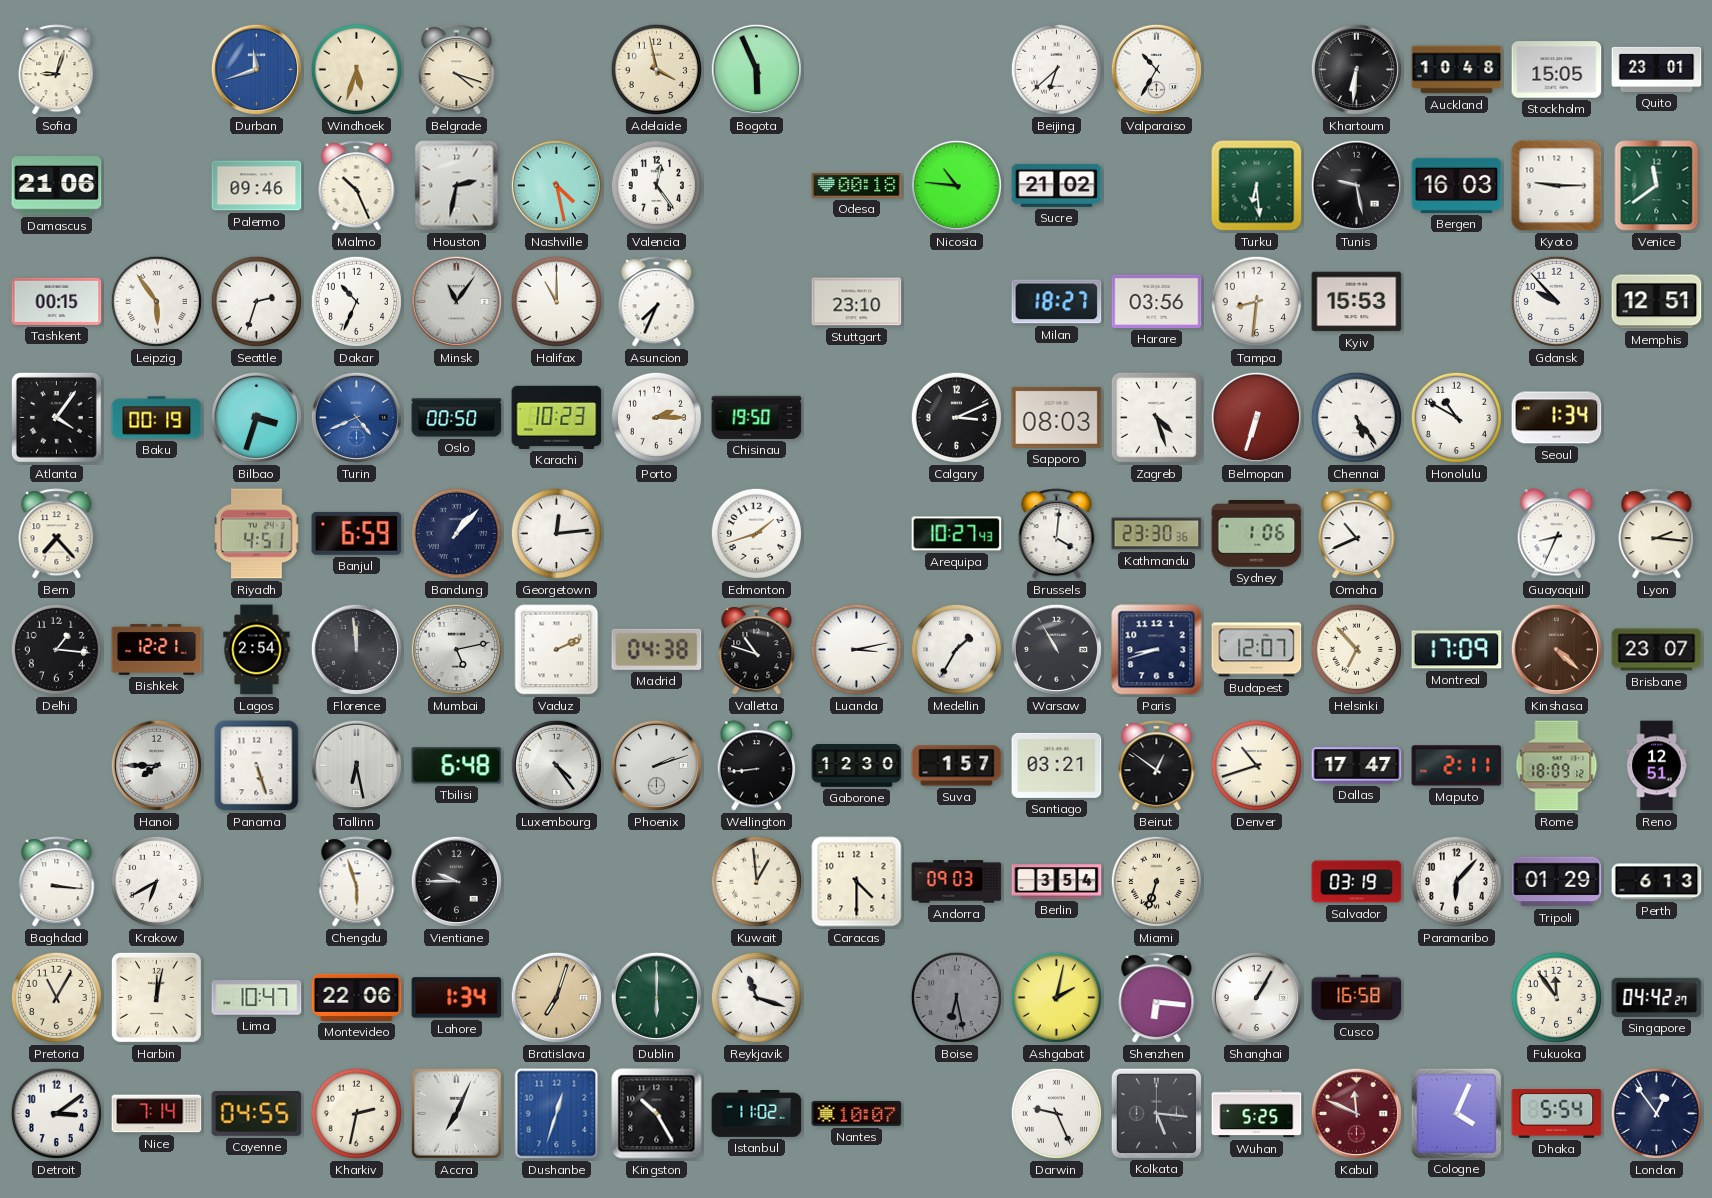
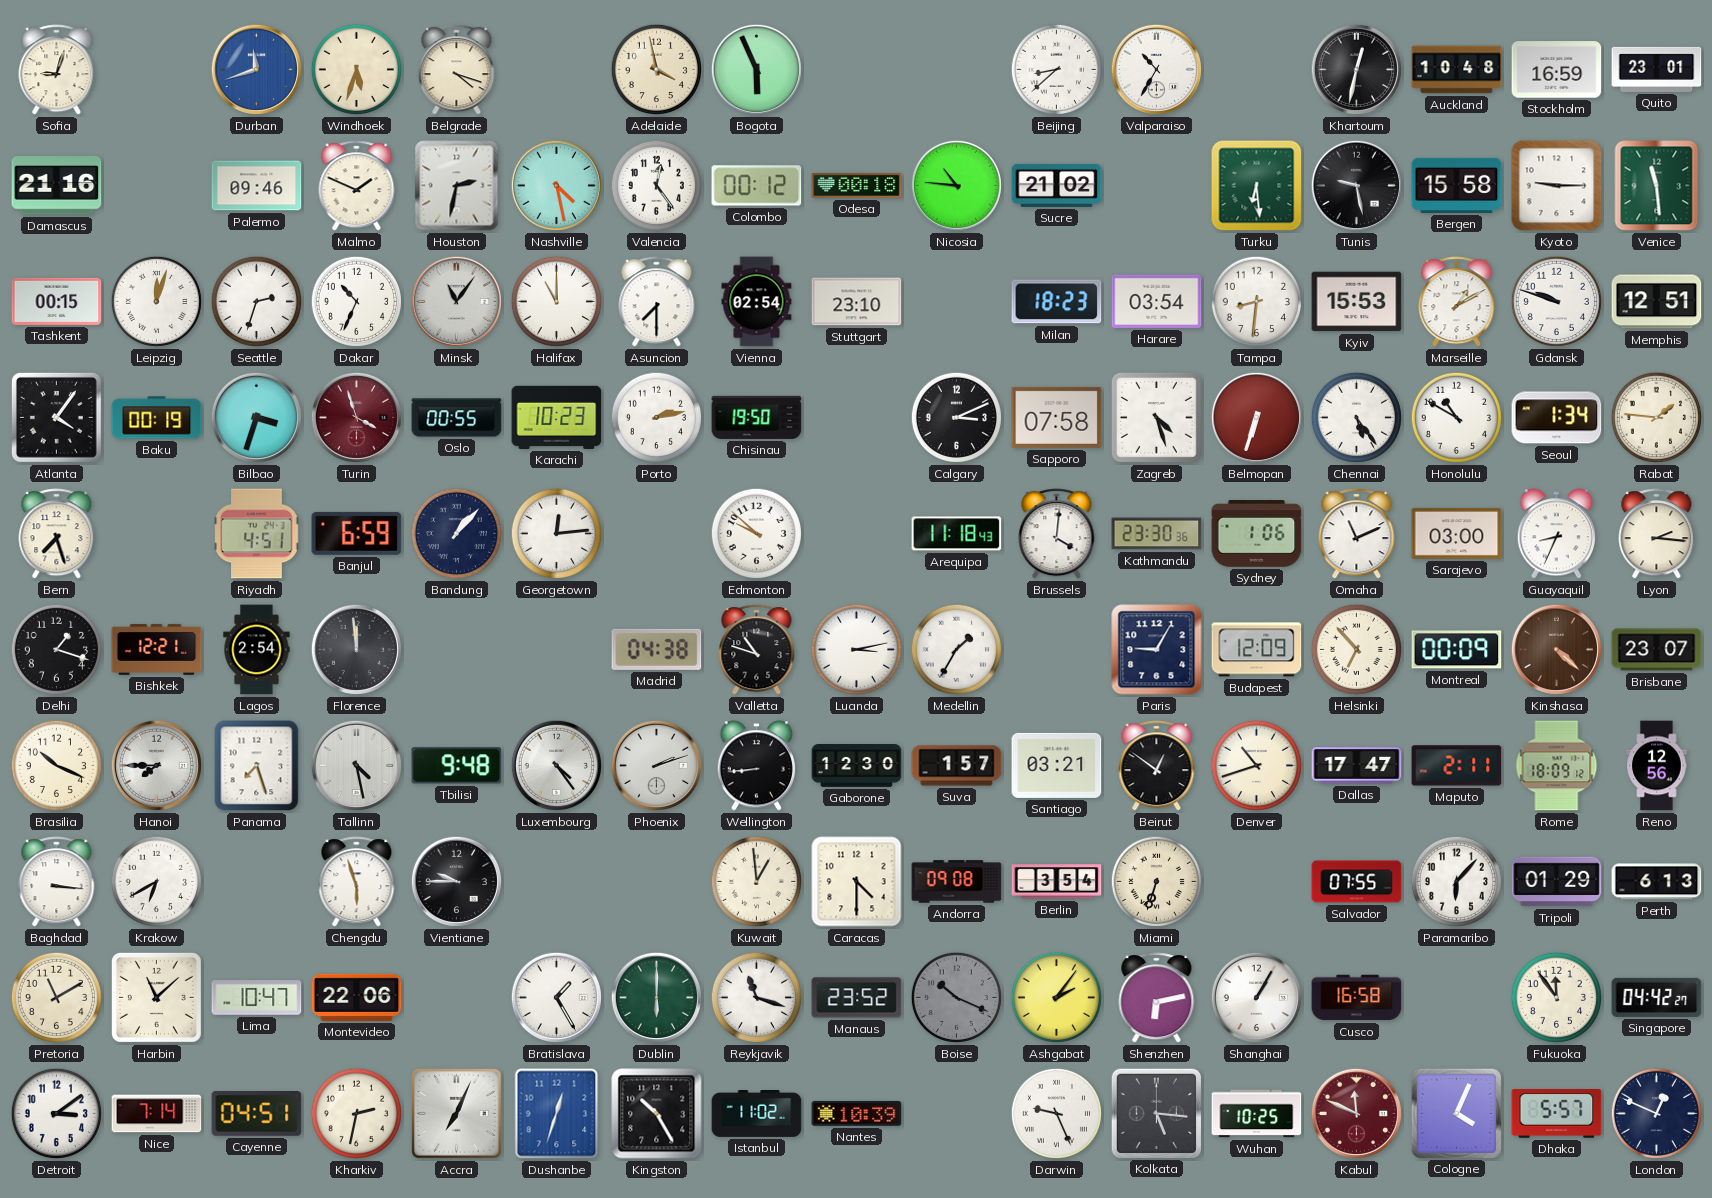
Beijing: 6:38 -> 8:38
Khartoum: 6:31 -> 12:32
Stockholm: 15:05 -> 16:59
Damascus: 21:06 -> 21:16
Malmo: 10:26 -> 1:49
Colombo: none -> 00:12
Bergen: 16:03 -> 15:58
Venice: 11:39 -> 11:29
Leipzig: 5:54 -> 12:03
Asuncion: 7:34 -> 7:30
Vienna: none -> 02:54
Milan: 18:27 -> 18:23
Harare: 03:56 -> 03:54
Marseille: none -> 1:10
Gdansk: 9:53 -> 9:48
Turin: 4:41 -> 3:57
Turin dial: blue -> burgundy
Oslo: 00:50 -> 00:55
Porto: 2:15 -> 2:13
Sapporo: 08:03 -> 07:58
Rabat: none -> 1:46
Bern: 7:23 -> 7:27
Edmonton: 1:42 -> 9:52
Arequipa: 10:27 -> 11:18
Omaha: 10:41 -> 11:11
Sarajevo: none -> 03:00
Delhi: 1:16 -> 1:18
Mumbai: 5:13 -> none
Vaduz: 2:11 -> none
Warsaw: 10:55 -> none
Paris: 8:42 -> 9:05
Budapest: 12:07 -> 12:09
Montreal: 17:09 -> 00:09
Brasilia: none -> 10:19
Panama: 5:27 -> 7:27
Tallinn: 6:28 -> 4:28
Tbilisi: 6:48 -> 9:48
Reno: 12:51 -> 12:56
Andorra: 09:03 -> 09:08
Salvador: 03:19 -> 07:55
Pretoria: 11:05 -> 11:10
Harbin: 12:02 -> 11:08
Lahore: 1:34 -> none
Bratislava: 7:03 -> 1:25
Bratislava dial: champagne -> white
Manaus: none -> 23:52
Boise: 6:28 -> 10:19
Ashgabat: 2:02 -> 2:06
Shenzhen: 6:16 -> 6:13
Cayenne: 04:55 -> 04:51
Nantes: 10:07 -> 10:39
Wuhan: 5:25 -> 10:25
Dhaka: 5:54 -> 5:57
London: 12:54 -> 12:49
